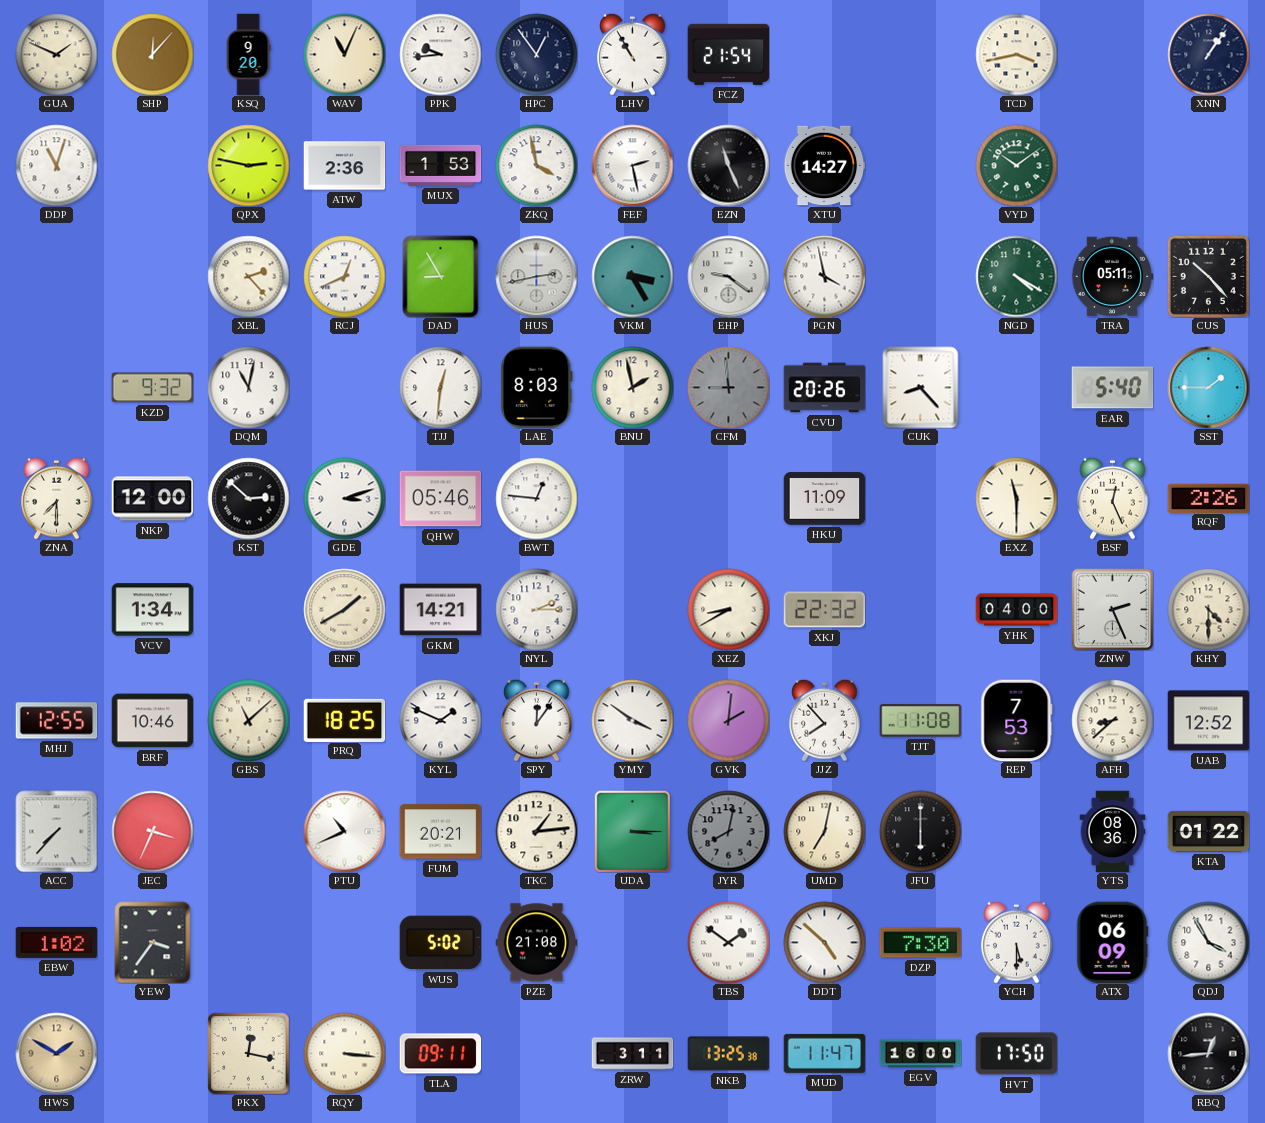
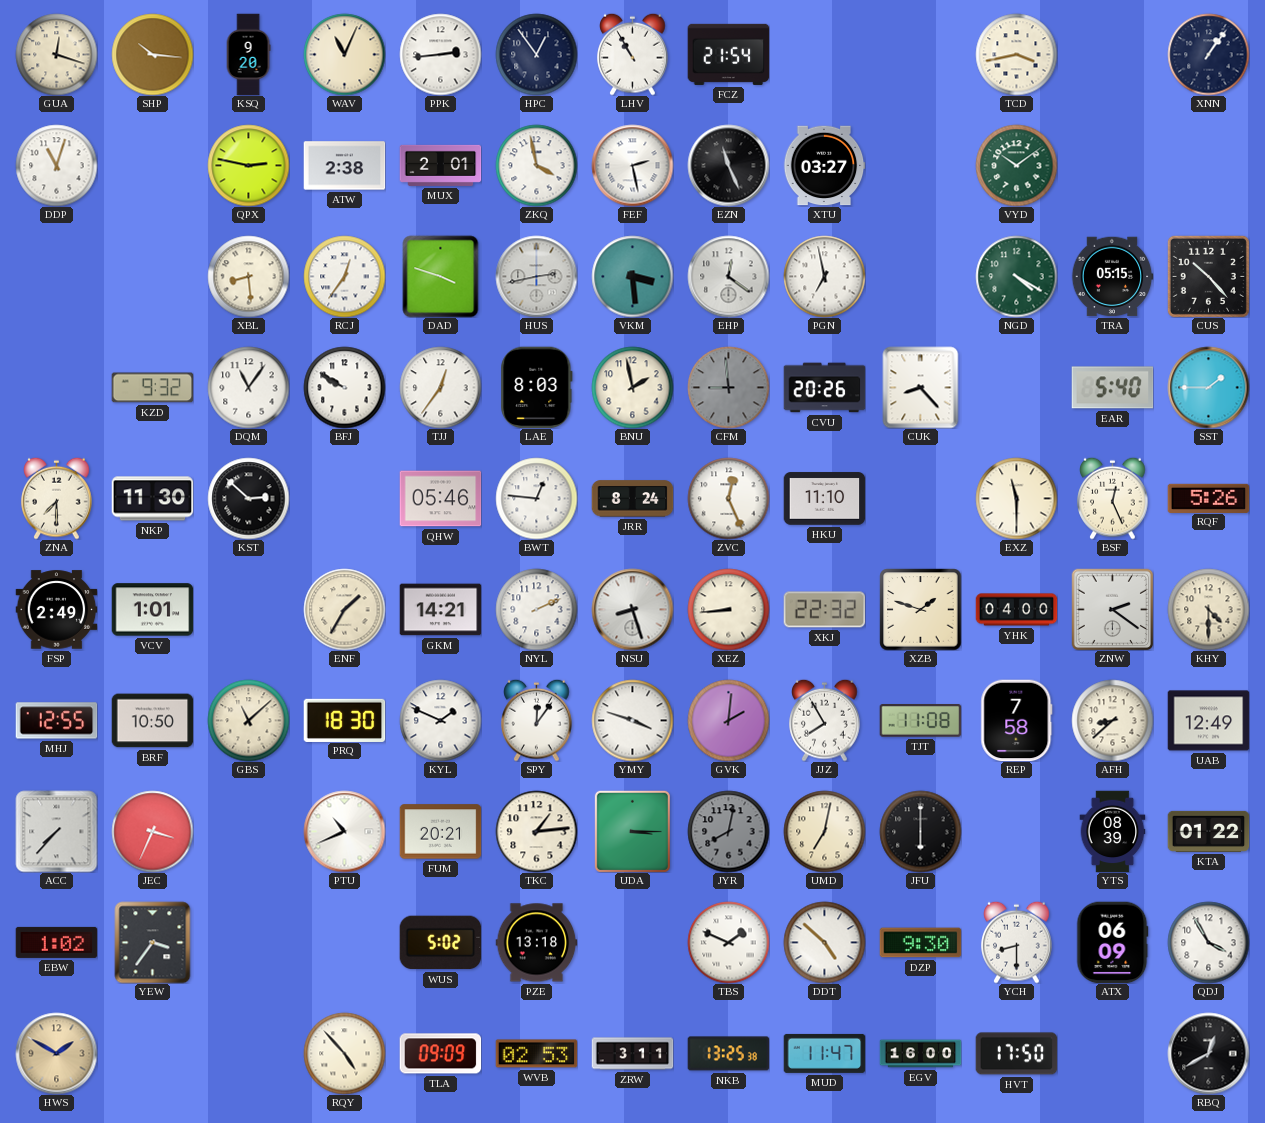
GUA: 1:49 -> 12:18
SHP: 12:07 -> 10:16
PPK: 9:44 -> 2:44
ATW: 2:36 -> 2:38
MUX: 1:53 -> 2:01
XTU: 14:27 -> 03:27
XBL: 2:23 -> 8:29
RCJ: 12:41 -> 12:36
DAD: 8:55 -> 3:48
VKM: 3:25 -> 3:29
EHP: 9:21 -> 12:21
PGN: 3:58 -> 6:58
TRA: 05:11 -> 05:15
DQM: 11:02 -> 11:06
BFJ: none -> 9:50
TJJ: 12:31 -> 12:36
NKP: 12:00 -> 11:30
GDE: 3:12 -> none
JRR: none -> 8:24
ZVC: none -> 12:26
HKU: 11:09 -> 11:10
RQF: 2:26 -> 5:26
FSP: none -> 2:49
VCV: 1:34 -> 1:01
ENF: 1:40 -> 1:35
NYL: 2:15 -> 2:11
NSU: none -> 8:27
XEZ: 8:40 -> 8:44
XZB: none -> 1:48
ZNW: 2:26 -> 2:21
BRF: 10:46 -> 10:50
PRQ: 18:25 -> 18:30
YMY: 3:51 -> 3:48
JJZ: 7:53 -> 7:55
REP: 7:53 -> 7:58
UAB: 12:52 -> 12:49
YTS: 08:36 -> 08:39
PZE: 21:08 -> 13:18
TBS: 1:51 -> 1:49
DZP: 7:30 -> 9:30
YCH: 5:30 -> 8:30
PKX: 12:17 -> none
RQY: 3:16 -> 4:53
TLA: 09:11 -> 09:09
WVB: none -> 02:53
RBQ: 12:44 -> 12:40
